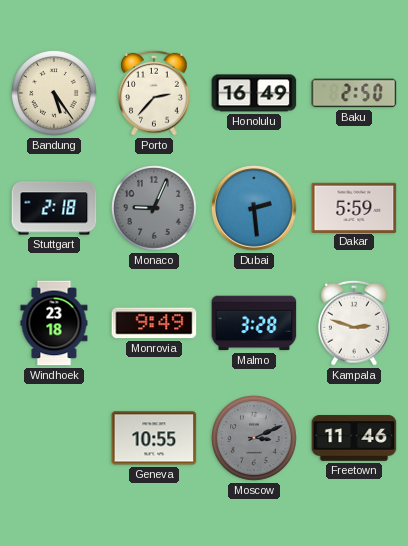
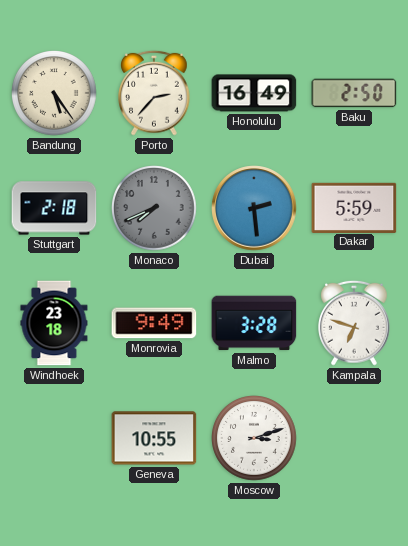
Monaco: 9:04 -> 7:41
Kampala: 2:48 -> 6:48
Moscow: 3:11 -> 3:12
Moscow dial: grey -> white
Freetown: 11:46 -> none
